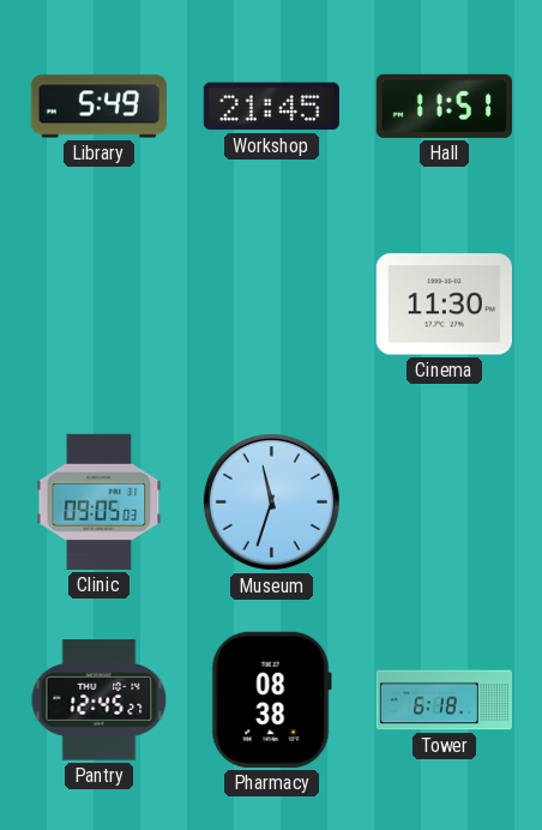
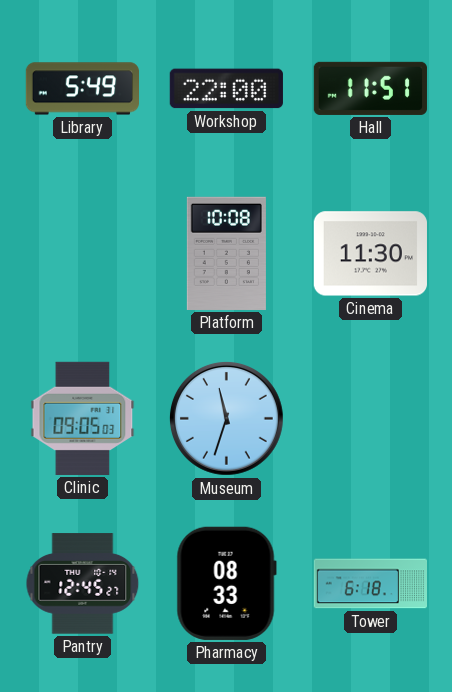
Workshop: 21:45 -> 22:00
Platform: none -> 10:08
Pharmacy: 08:38 -> 08:33
